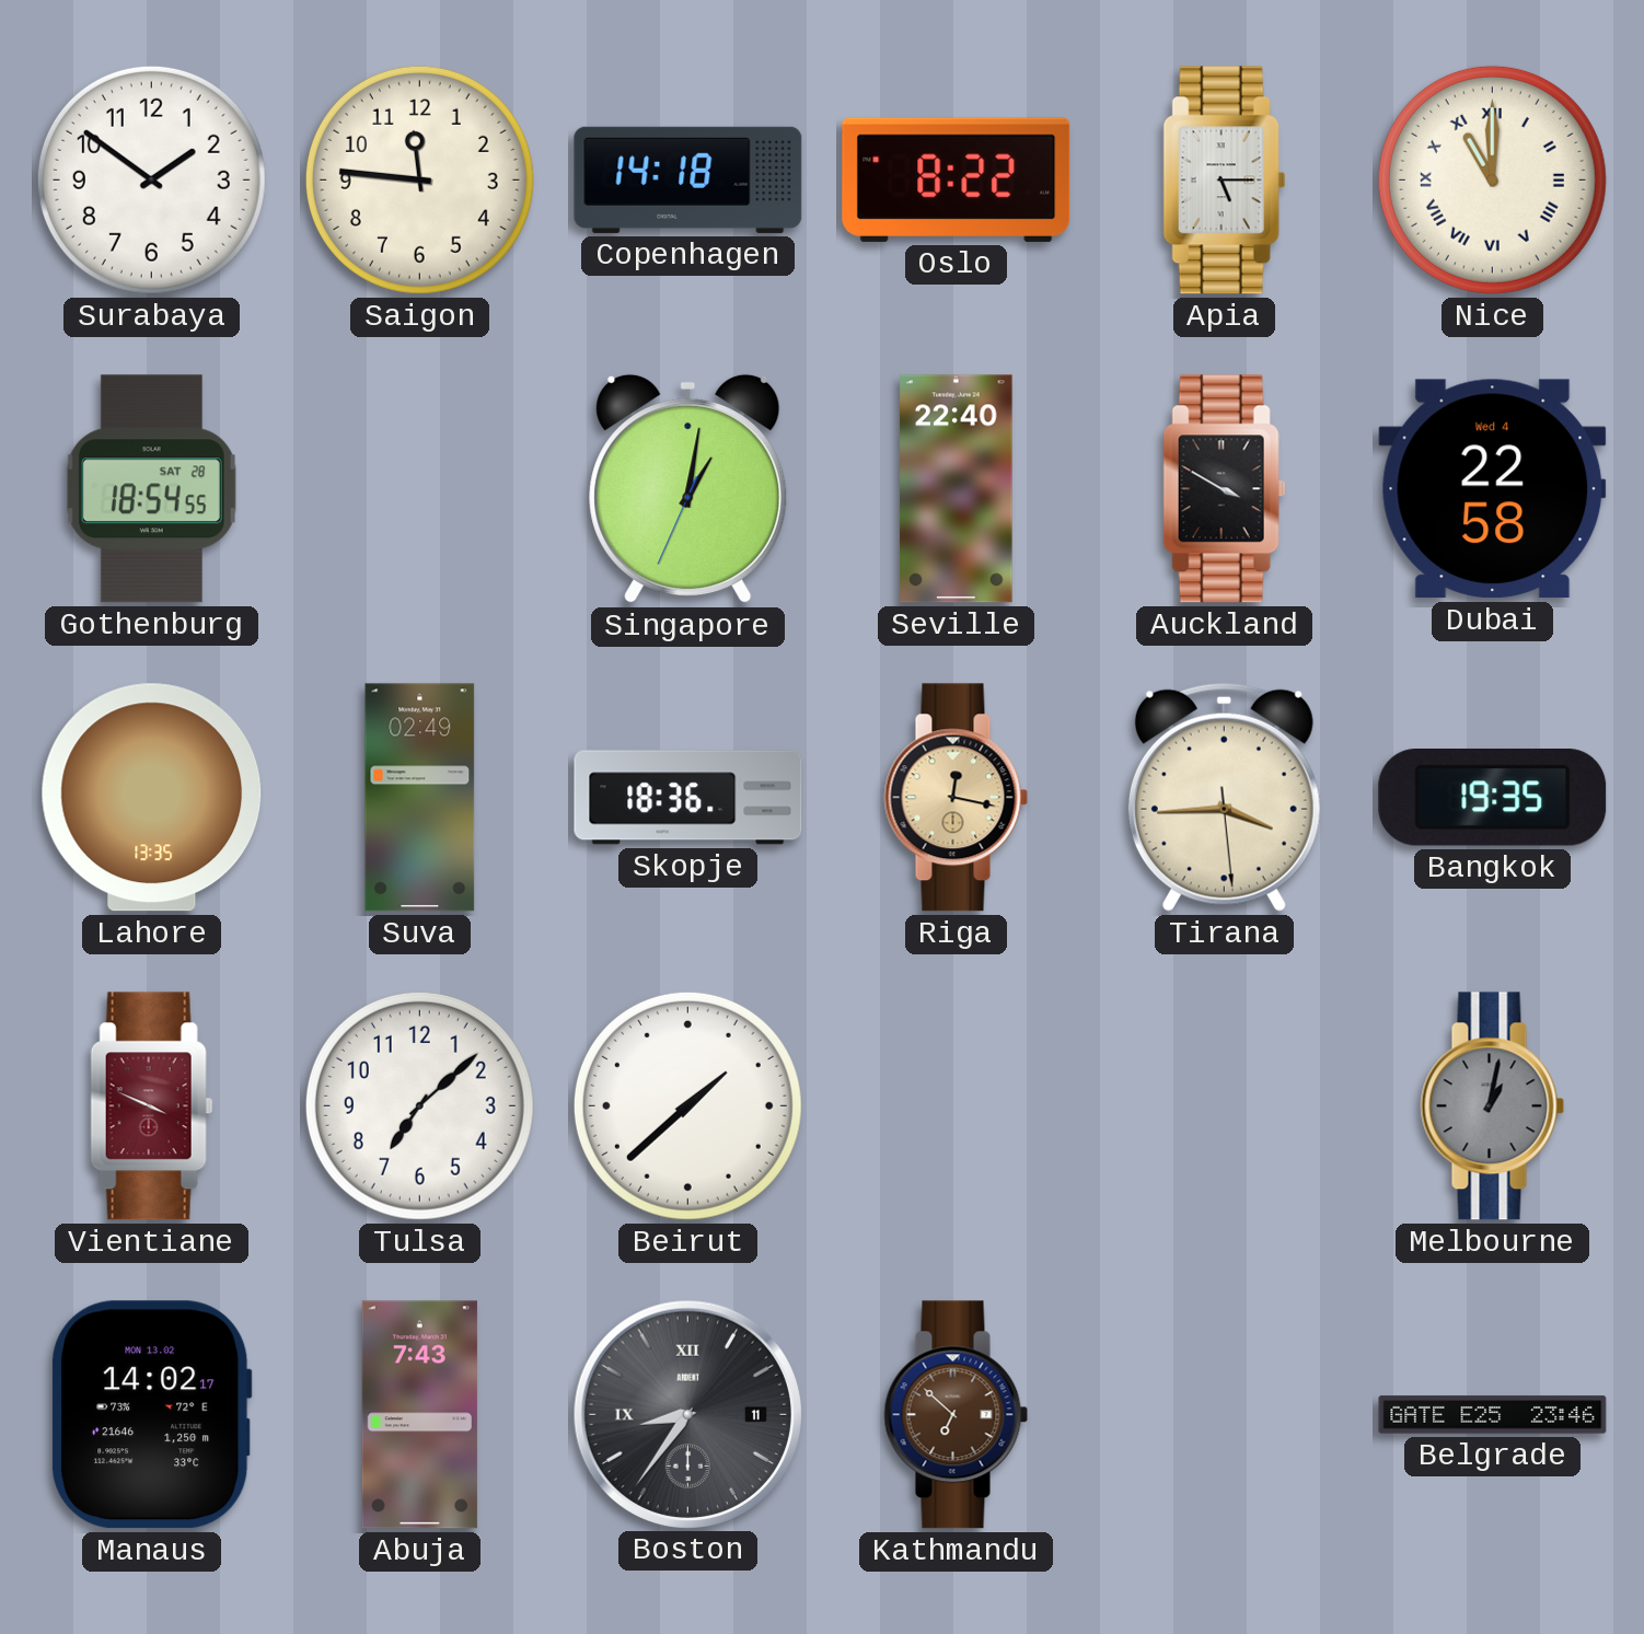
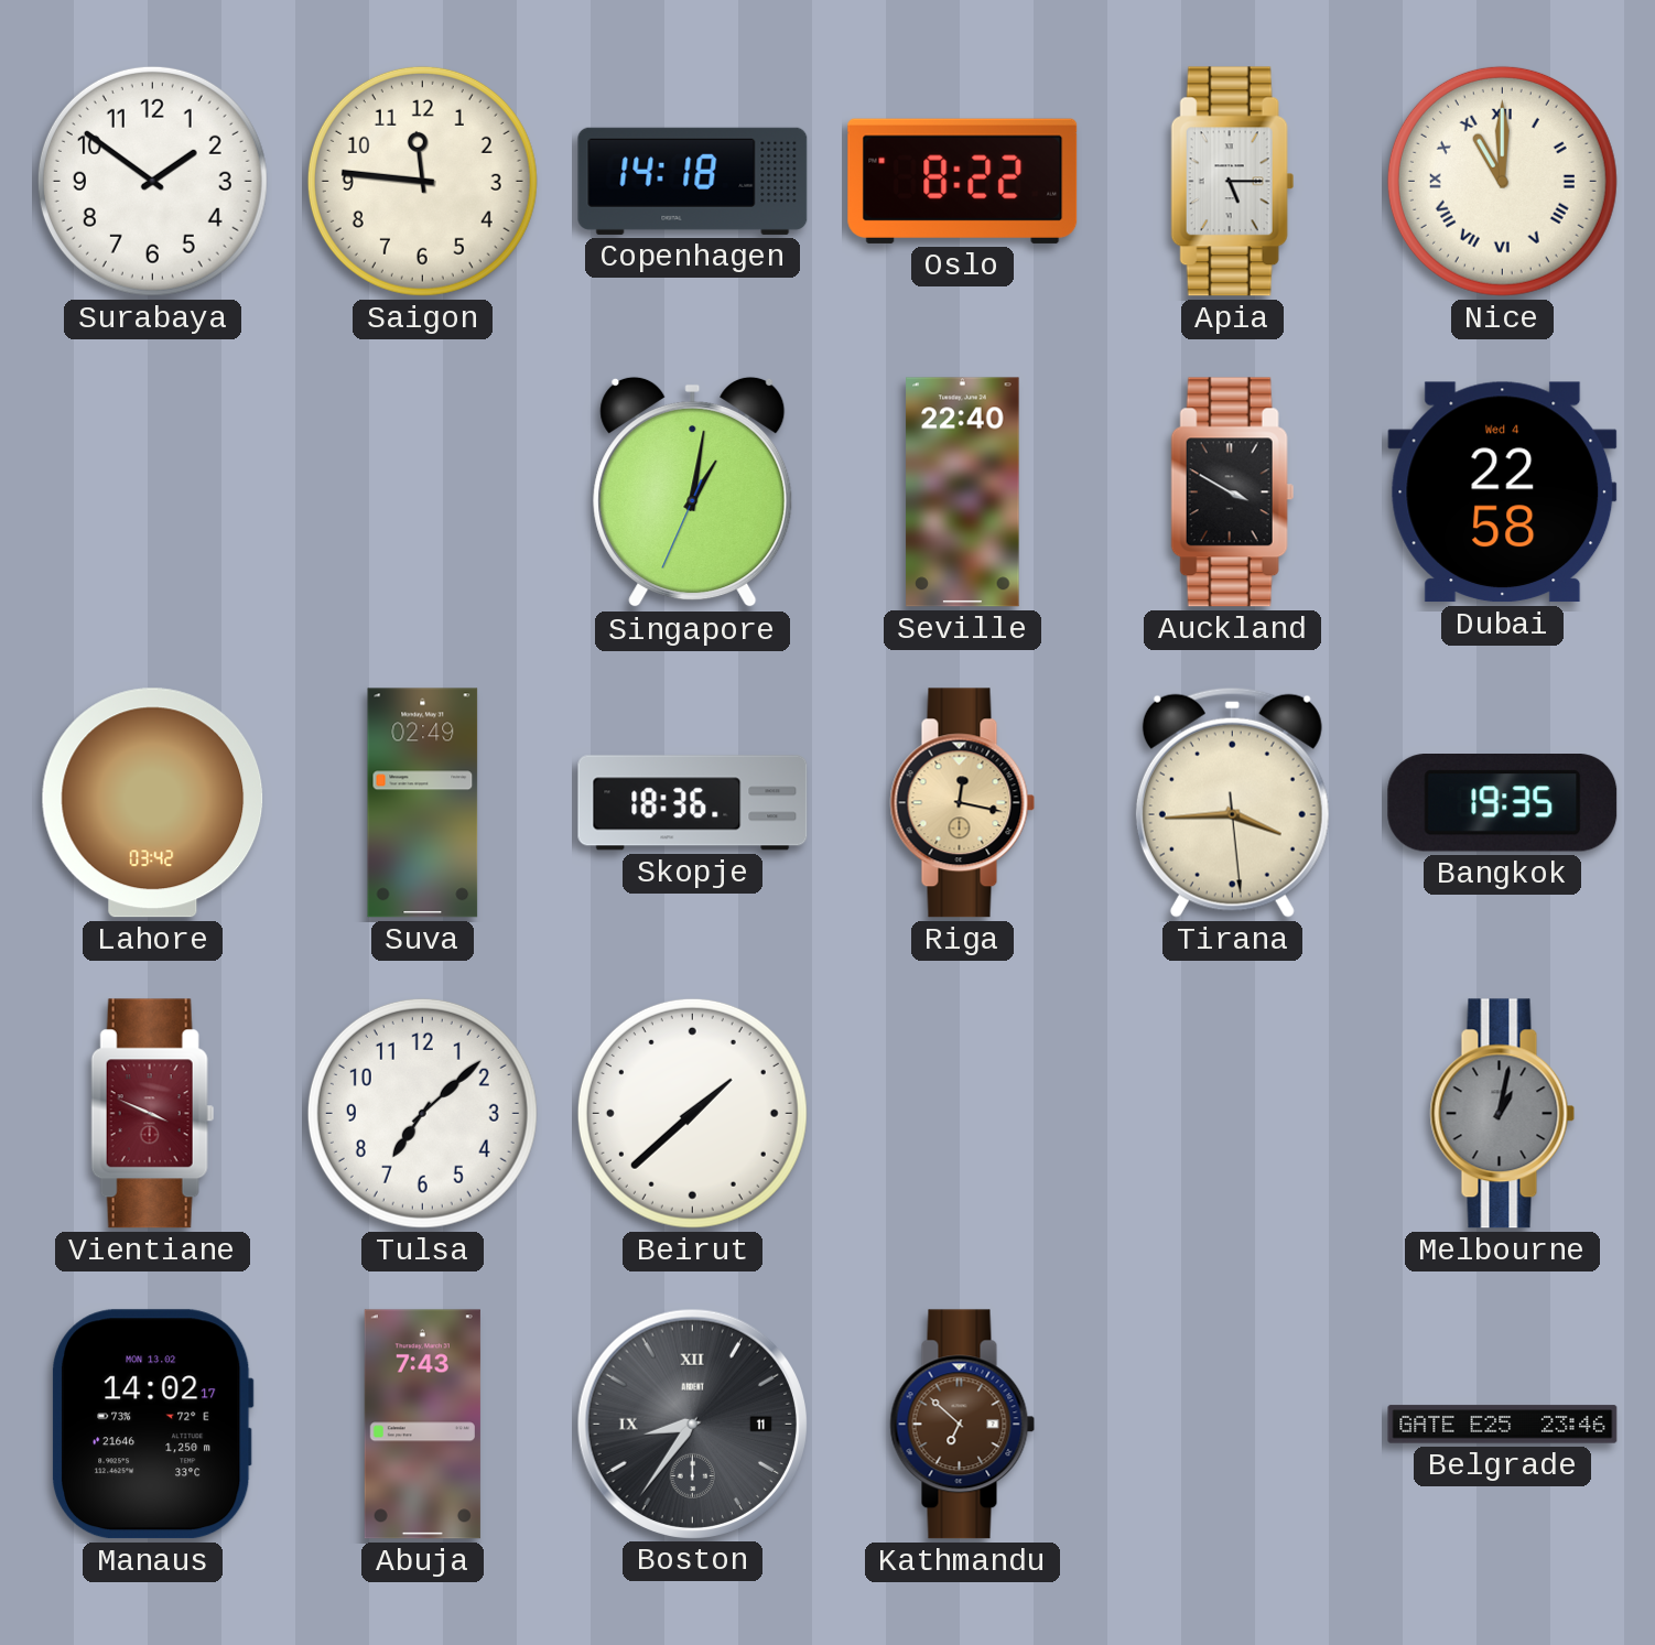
Gothenburg: 18:54 -> none
Lahore: 13:35 -> 03:42
